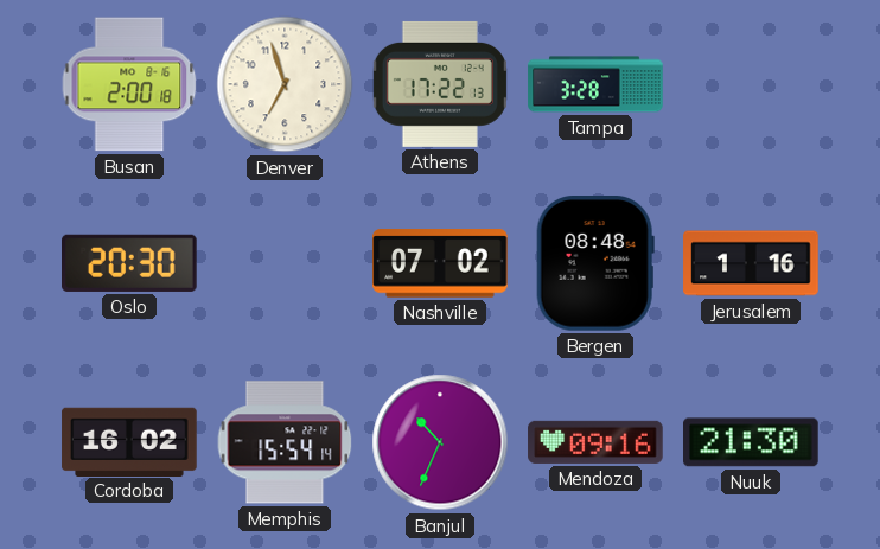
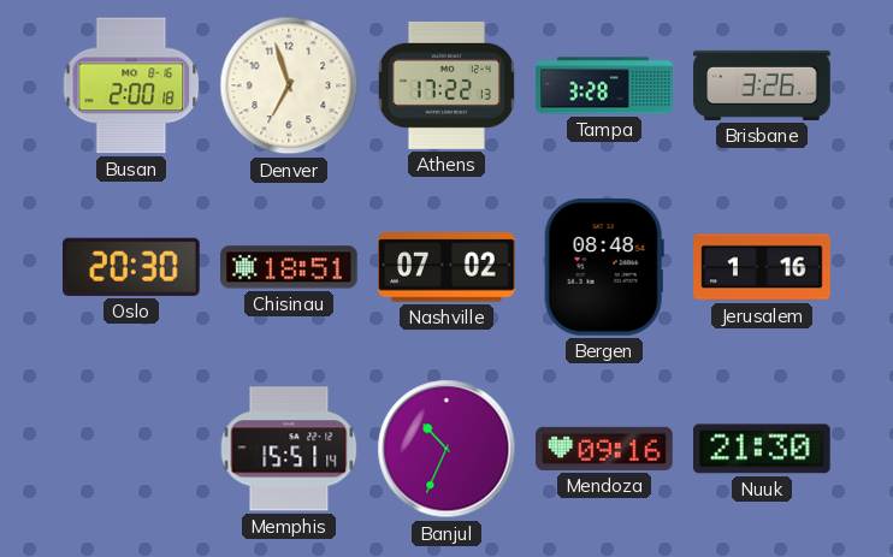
Brisbane: none -> 3:26
Chisinau: none -> 18:51
Cordoba: 16:02 -> none
Memphis: 15:54 -> 15:51
